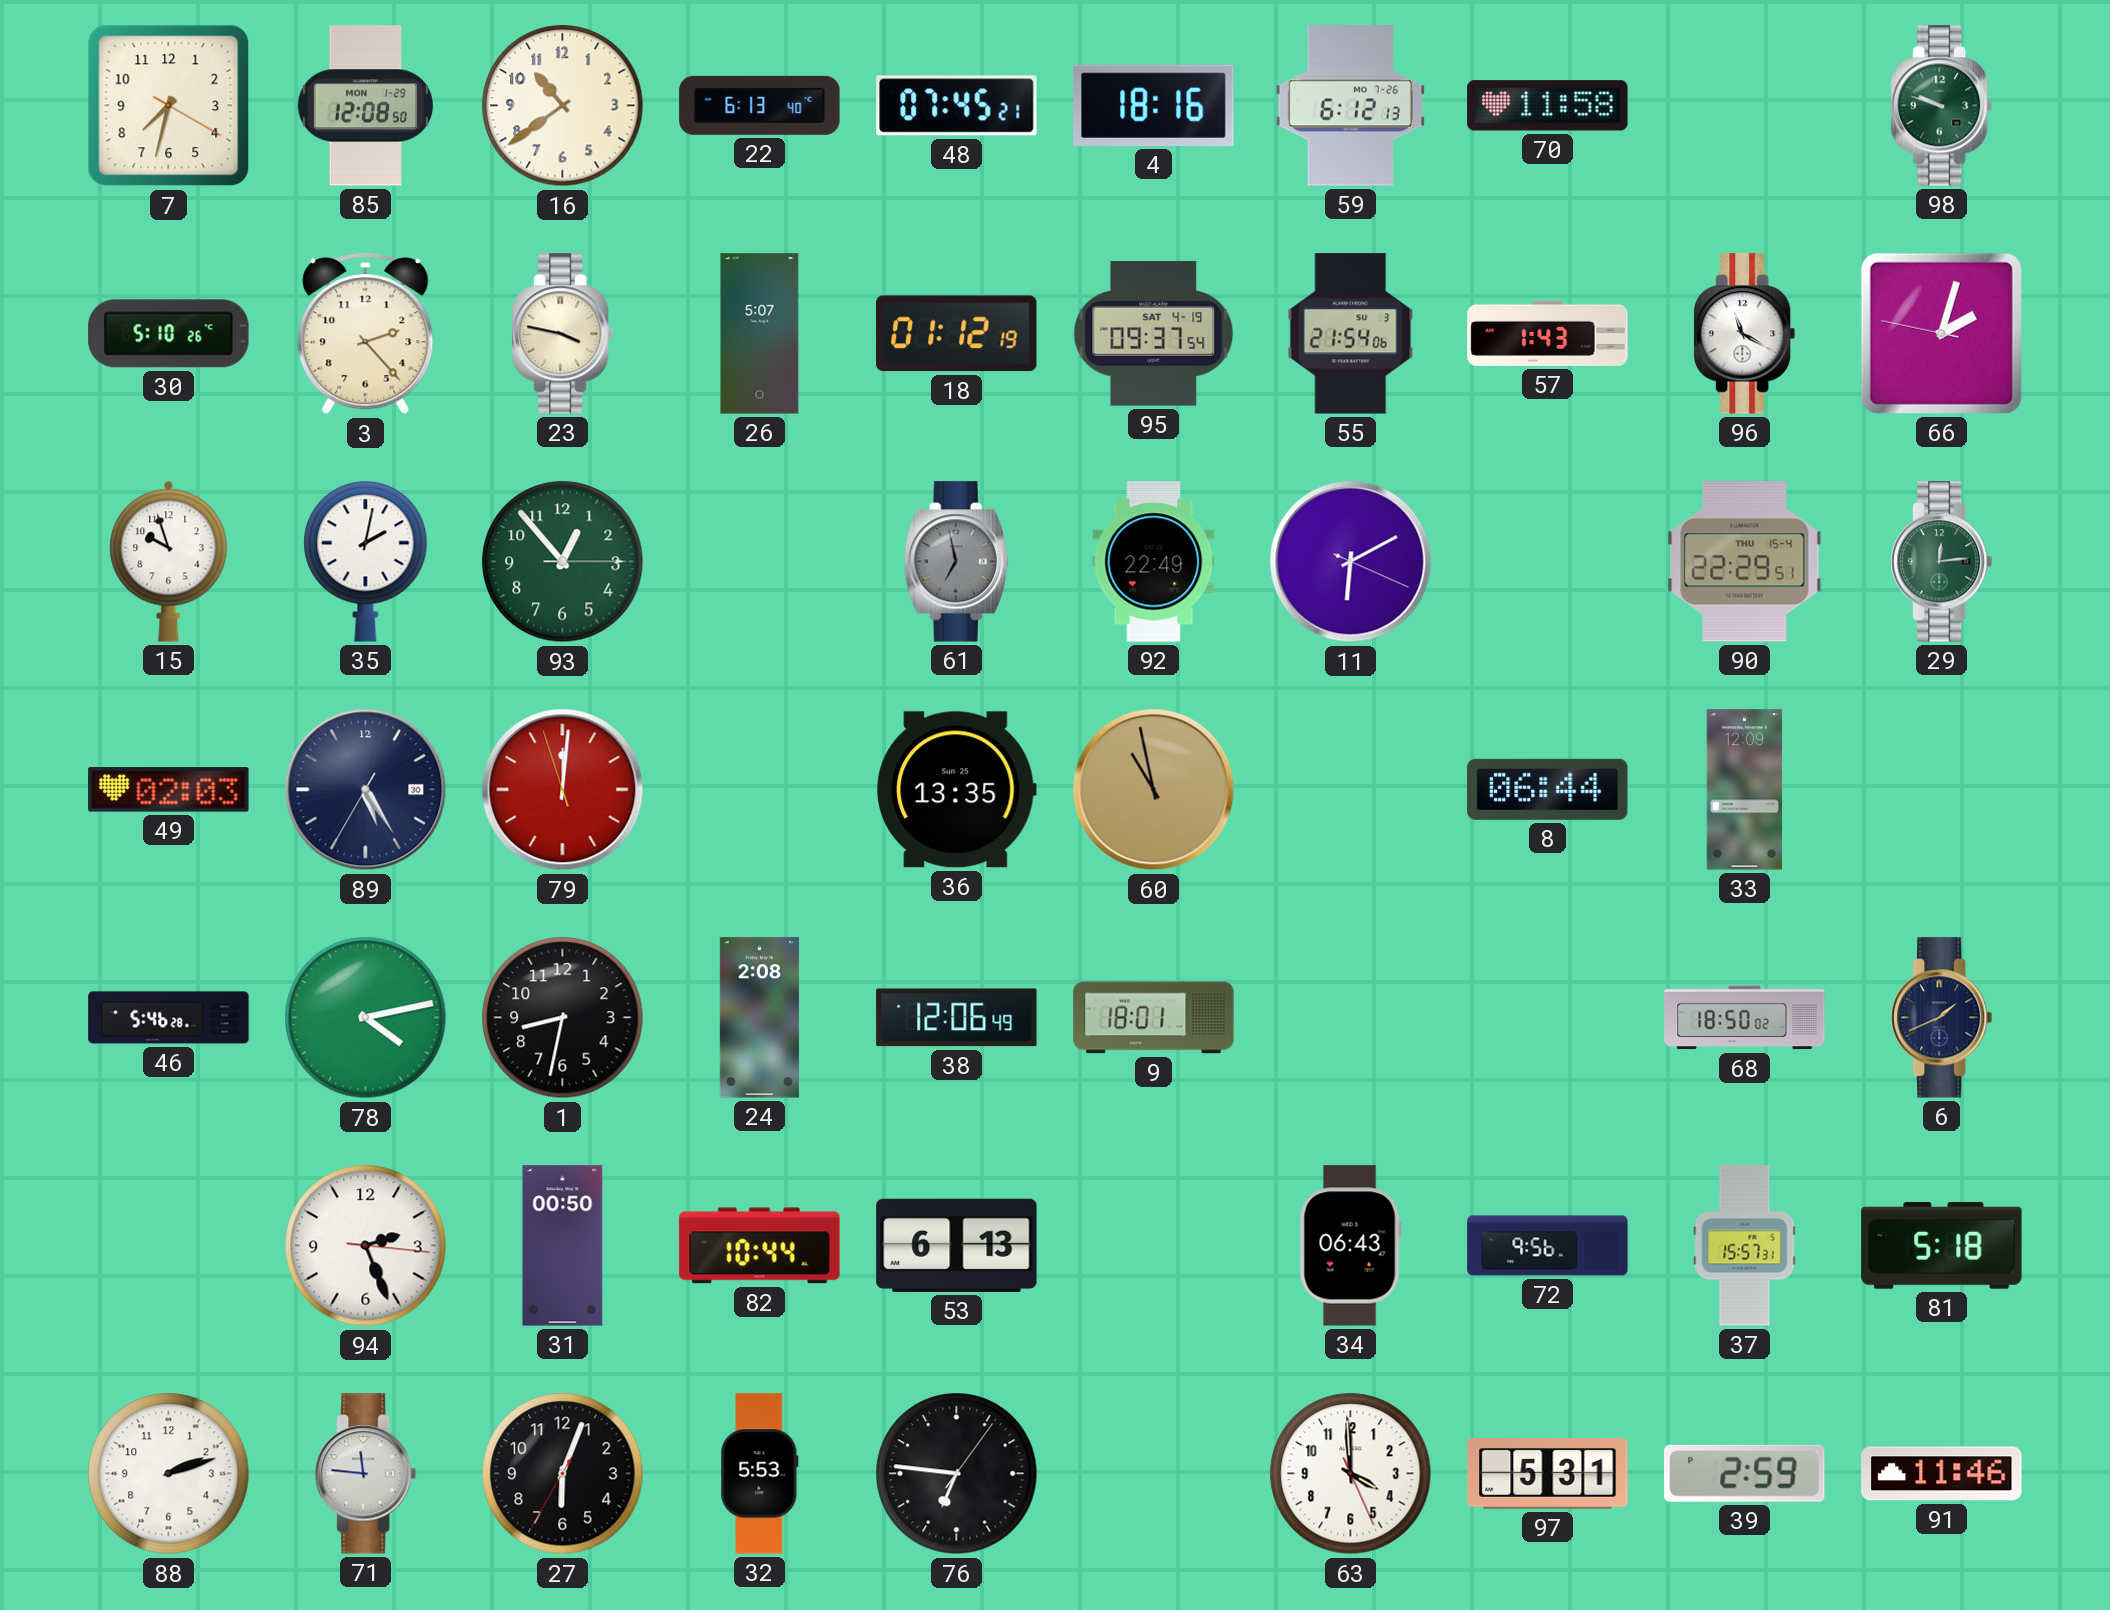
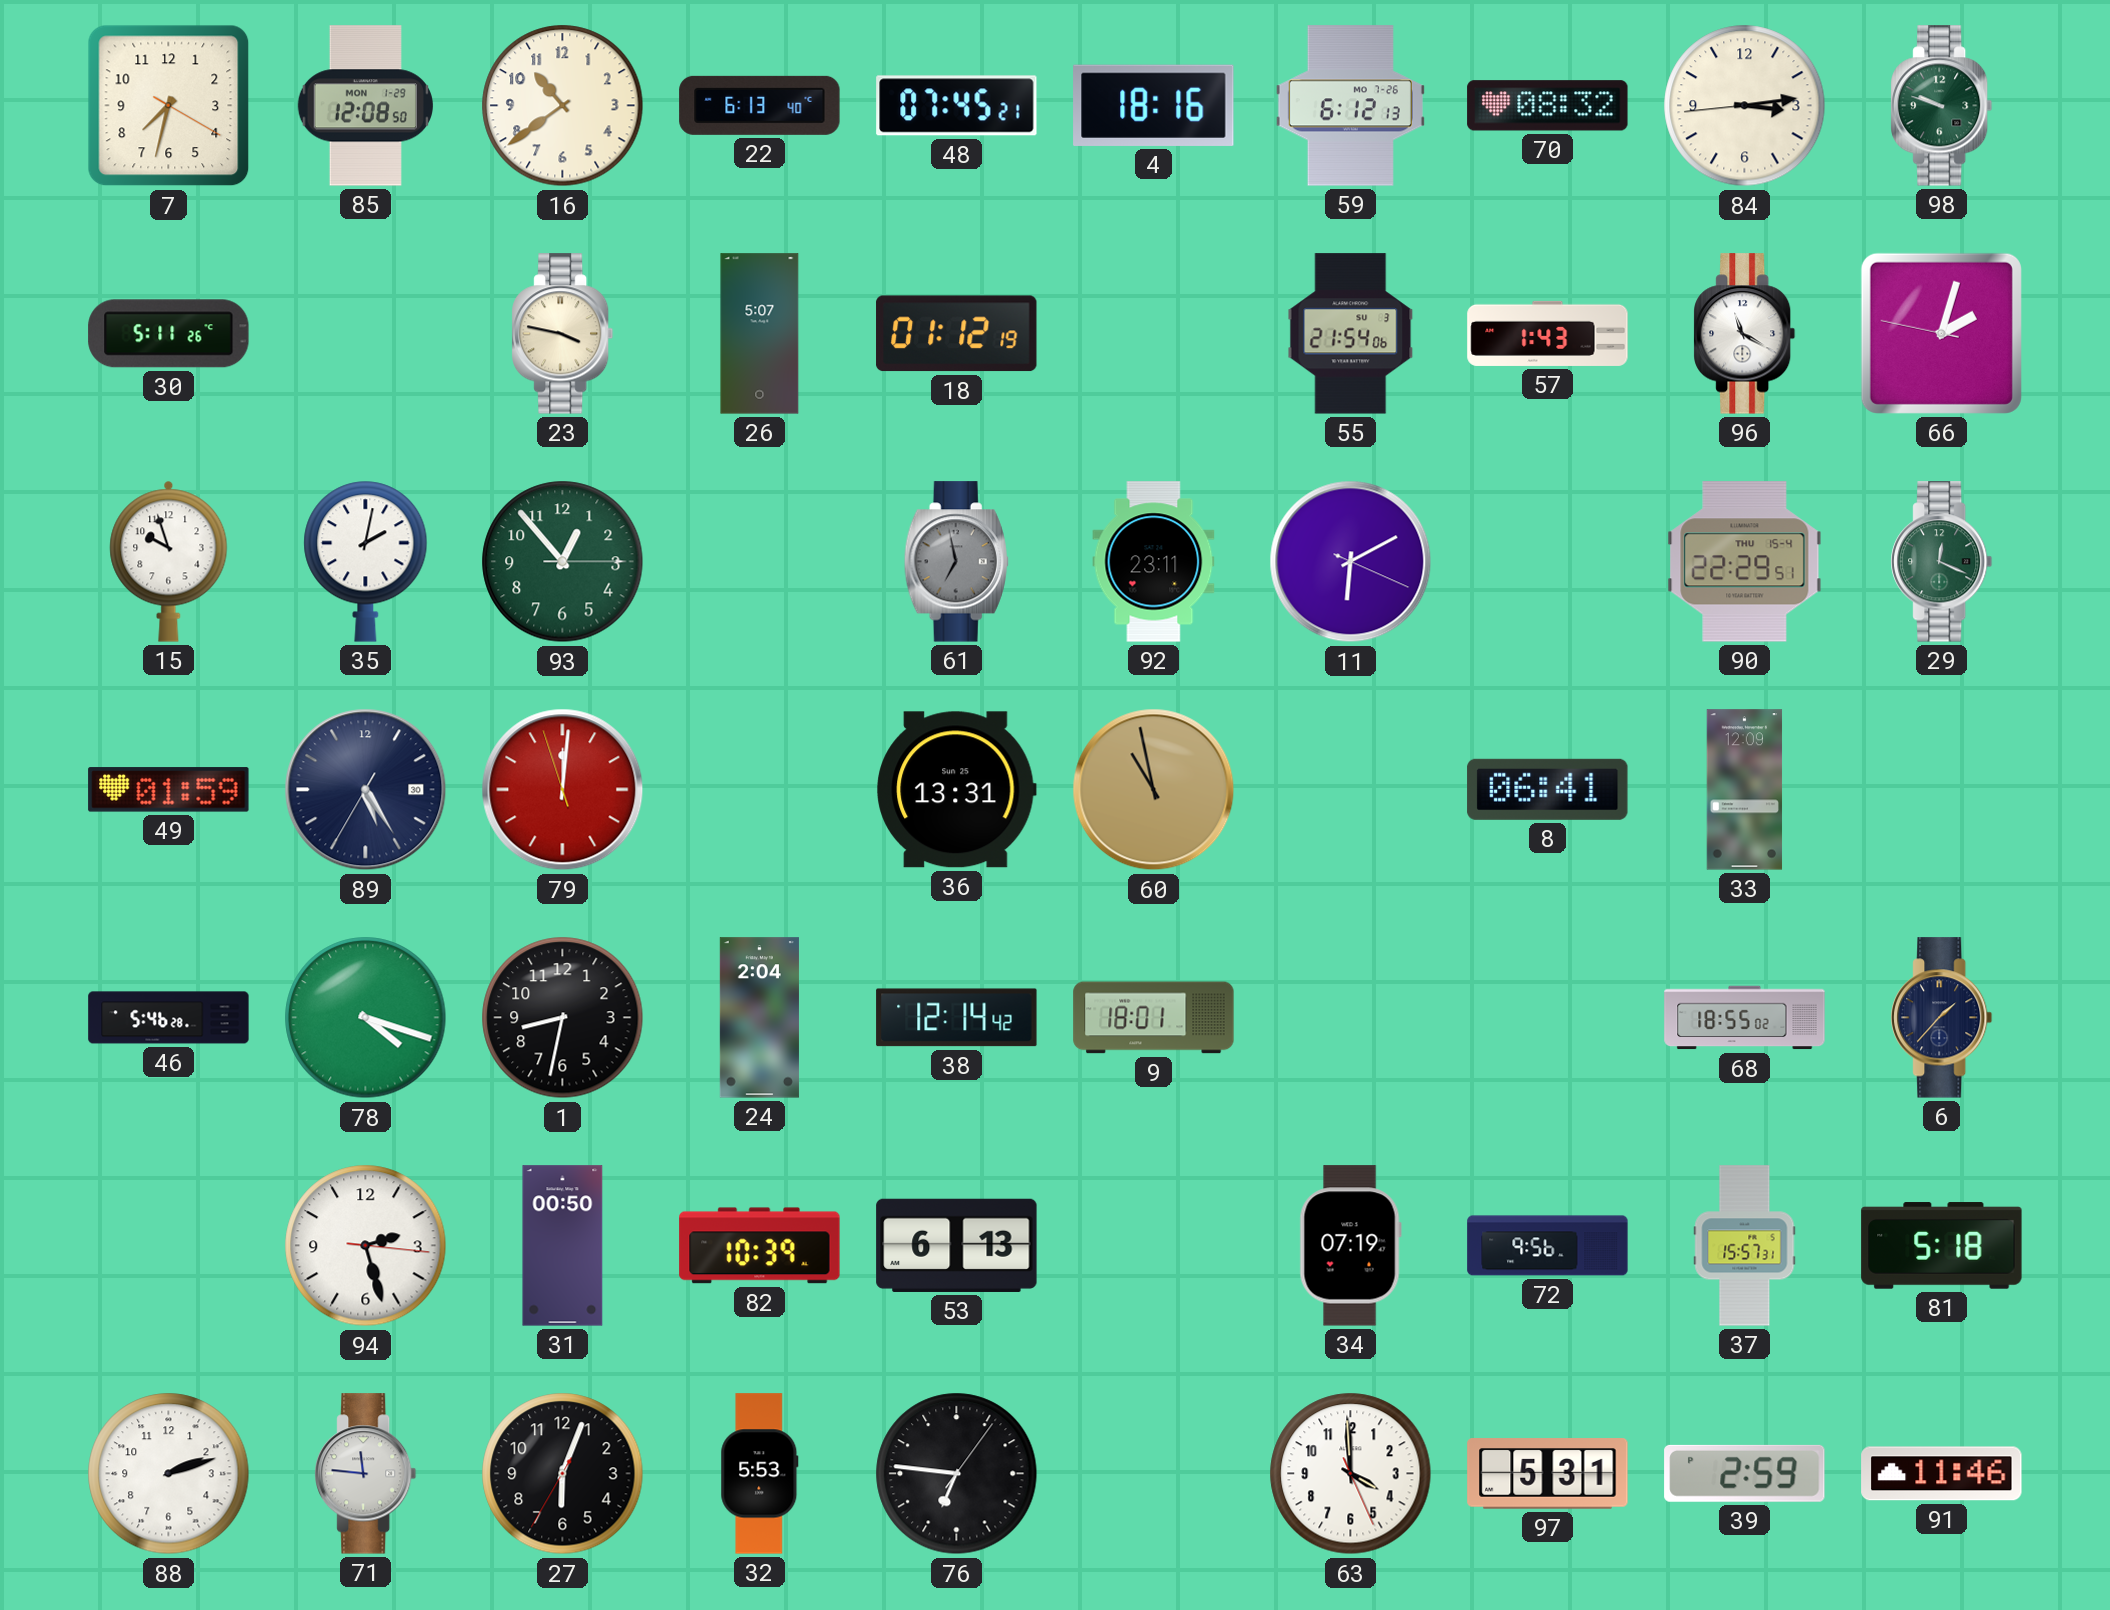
70: 11:58 -> 08:32
84: none -> 3:13
30: 5:10 -> 5:11
3: 2:23 -> none
95: 09:37 -> none
92: 22:49 -> 23:11
29: 12:14 -> 12:19
49: 02:03 -> 01:59
36: 13:35 -> 13:31
8: 06:44 -> 06:41
78: 4:13 -> 4:18
24: 2:08 -> 2:04
38: 12:06 -> 12:14
68: 18:50 -> 18:55
6: 1:41 -> 1:37
94: 2:26 -> 2:27
82: 10:44 -> 10:39
34: 06:43 -> 07:19
